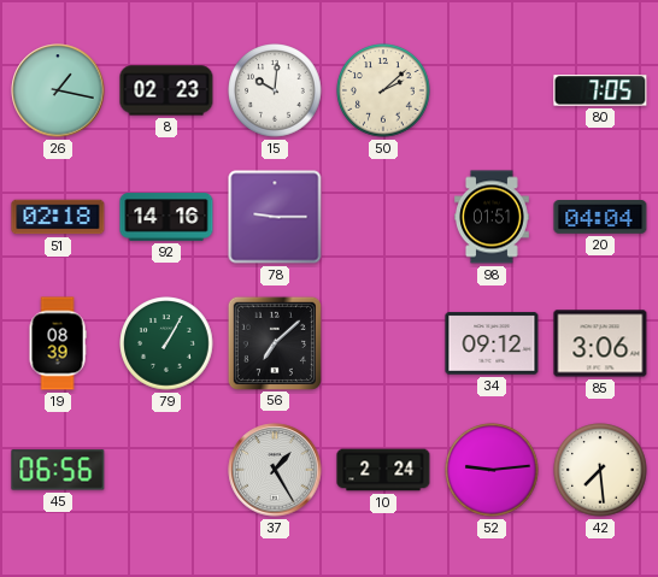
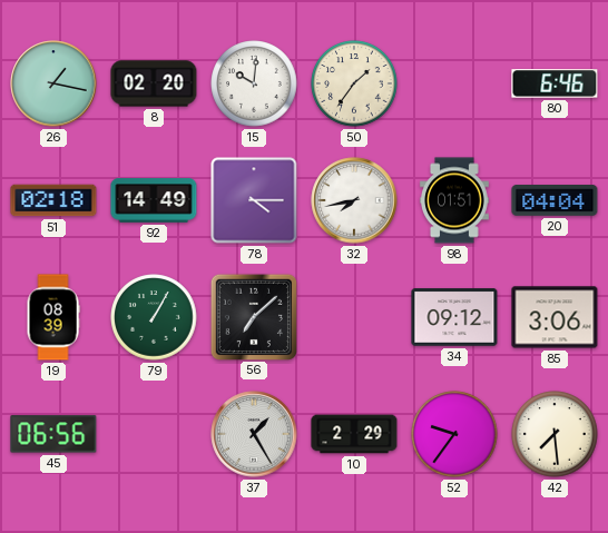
8: 02:23 -> 02:20
50: 2:08 -> 1:36
80: 7:05 -> 6:46
92: 14:16 -> 14:49
78: 9:15 -> 4:15
32: none -> 7:43
10: 2:24 -> 2:29
52: 9:14 -> 9:36
